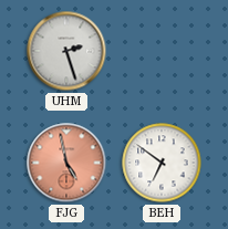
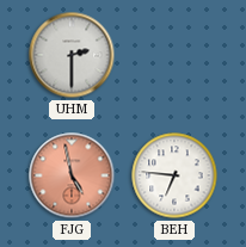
UHM: 2:27 -> 2:30
BEH: 6:51 -> 6:46
